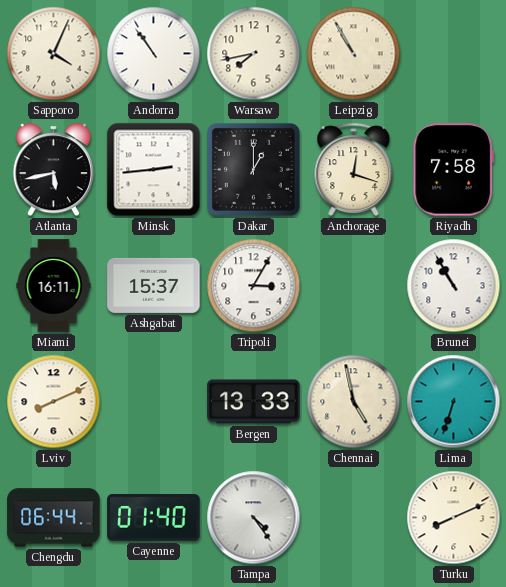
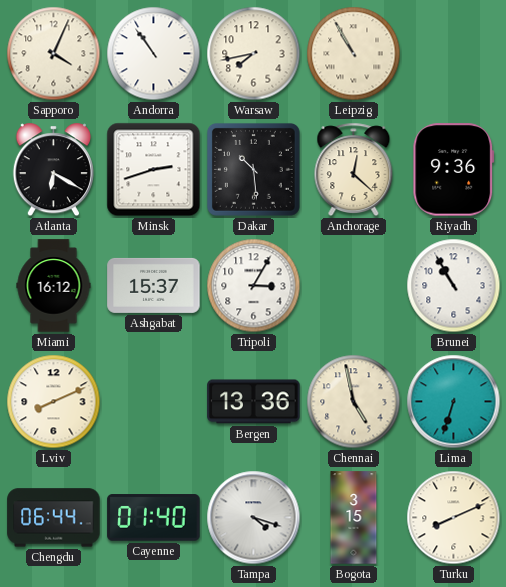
Atlanta: 5:43 -> 6:20
Minsk: 2:44 -> 2:42
Dakar: 1:00 -> 10:29
Anchorage: 12:18 -> 12:22
Riyadh: 7:58 -> 9:36
Miami: 16:11 -> 16:12
Bergen: 13:33 -> 13:36
Tampa: 4:24 -> 4:18
Bogota: none -> 3:15
